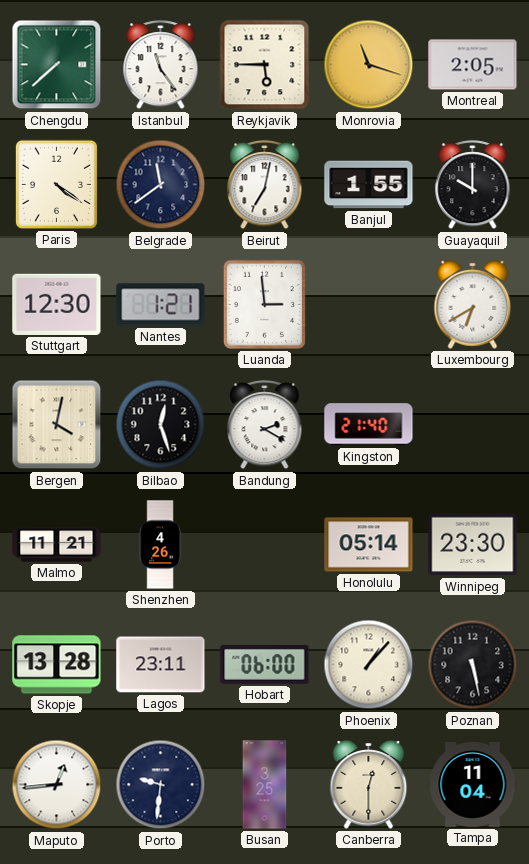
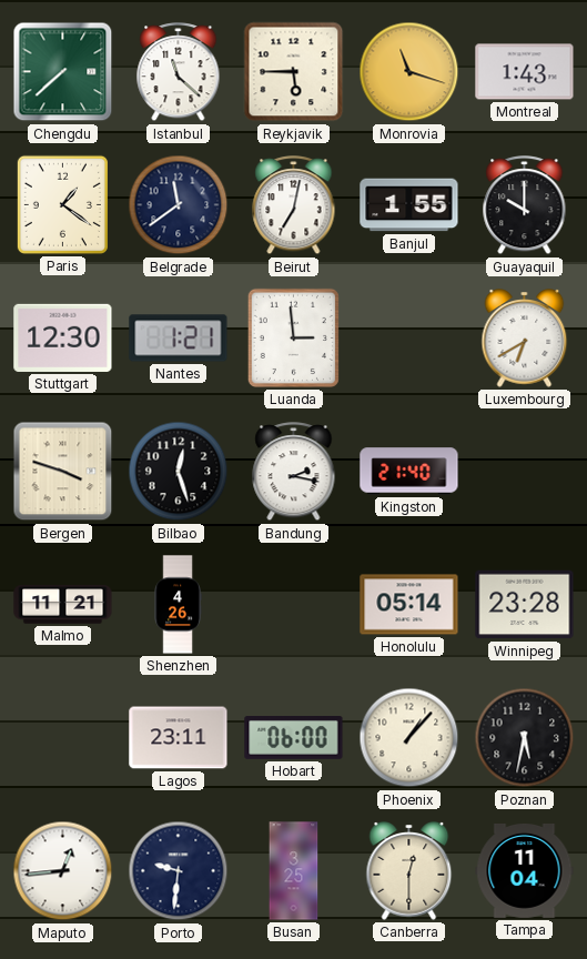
Istanbul: 11:24 -> 11:22
Montreal: 2:05 -> 1:43
Paris: 4:21 -> 1:21
Bergen: 4:02 -> 3:48
Bandung: 2:20 -> 2:17
Winnipeg: 23:30 -> 23:28
Skopje: 13:28 -> none
Poznan: 5:28 -> 5:32
